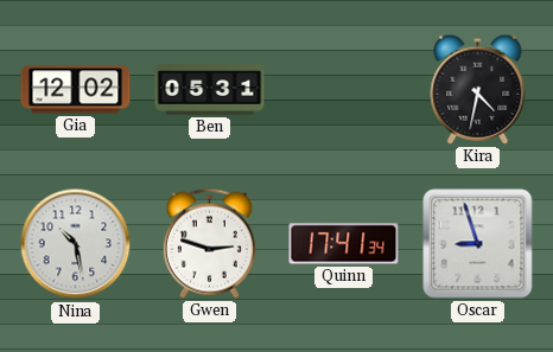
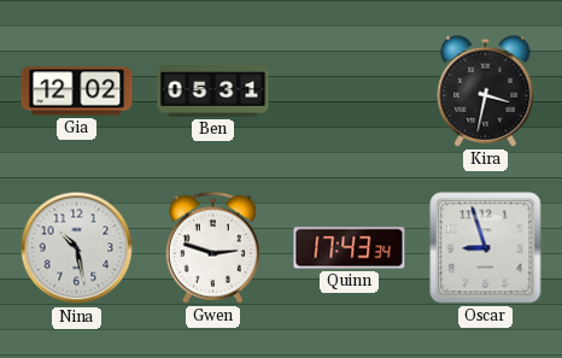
Kira: 4:32 -> 3:32
Quinn: 17:41 -> 17:43
